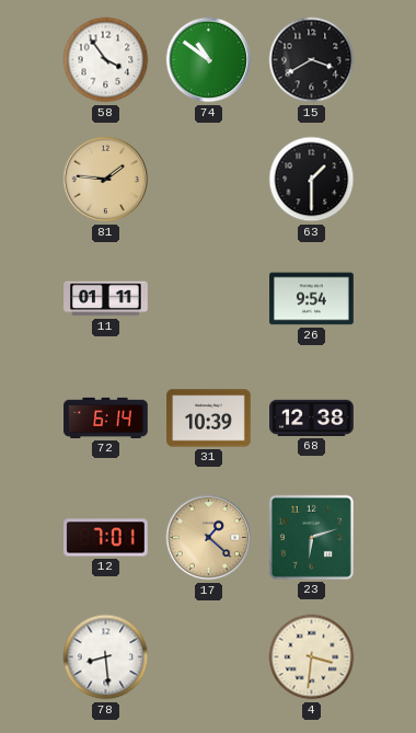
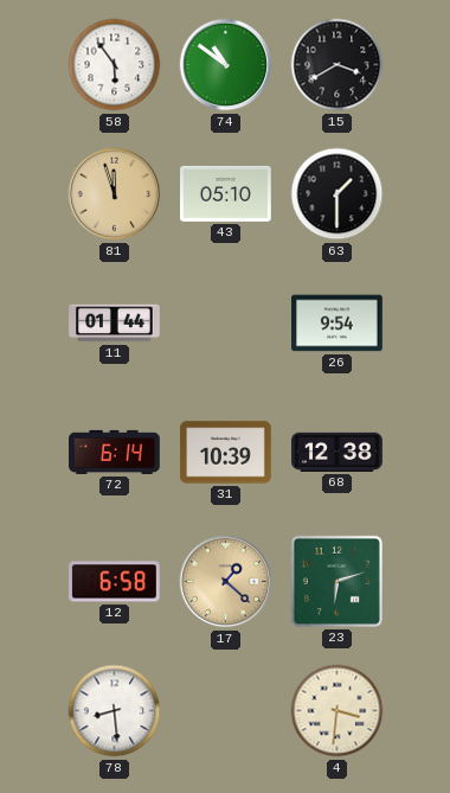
58: 3:54 -> 5:54
81: 1:46 -> 11:57
43: none -> 05:10
11: 01:11 -> 01:44
12: 7:01 -> 6:58
